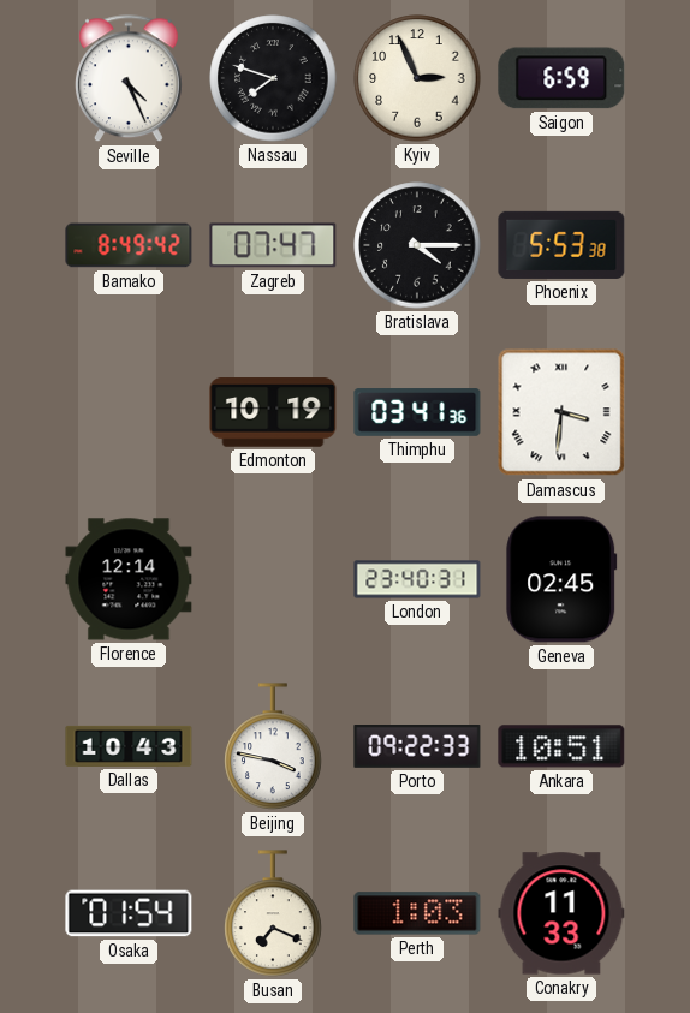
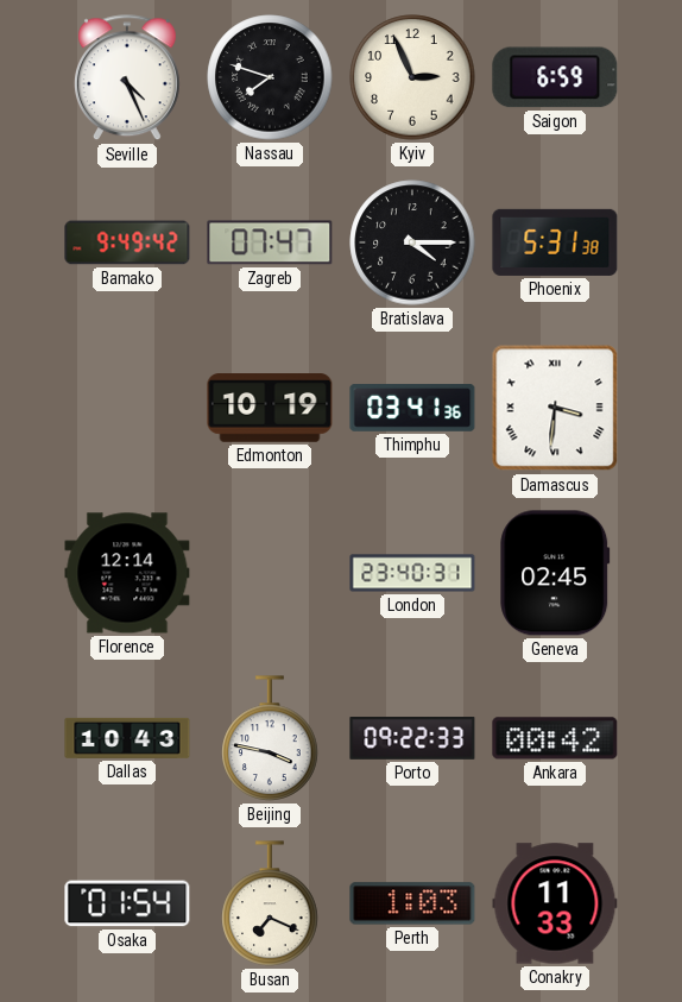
Bamako: 8:49 -> 9:49
Phoenix: 5:53 -> 5:31
Ankara: 10:51 -> 00:42
